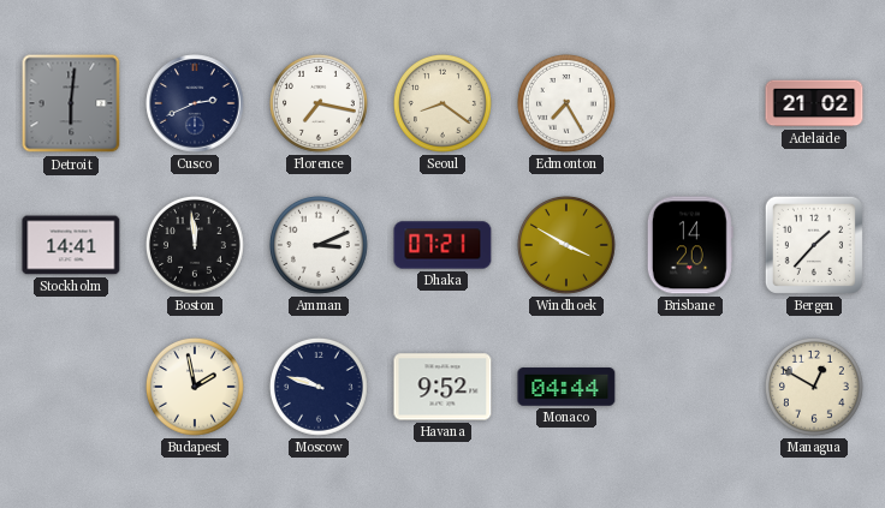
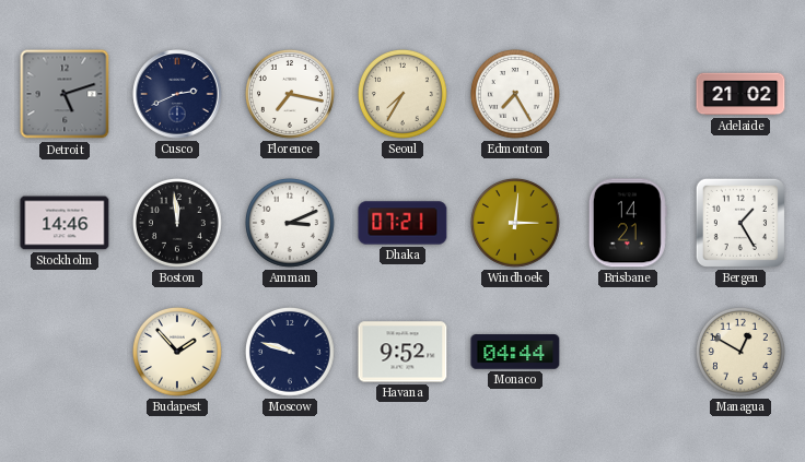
Detroit: 6:01 -> 5:12
Seoul: 8:21 -> 7:35
Stockholm: 14:41 -> 14:46
Windhoek: 3:50 -> 3:01
Brisbane: 14:20 -> 14:21
Bergen: 1:37 -> 1:25
Budapest: 1:58 -> 1:53
